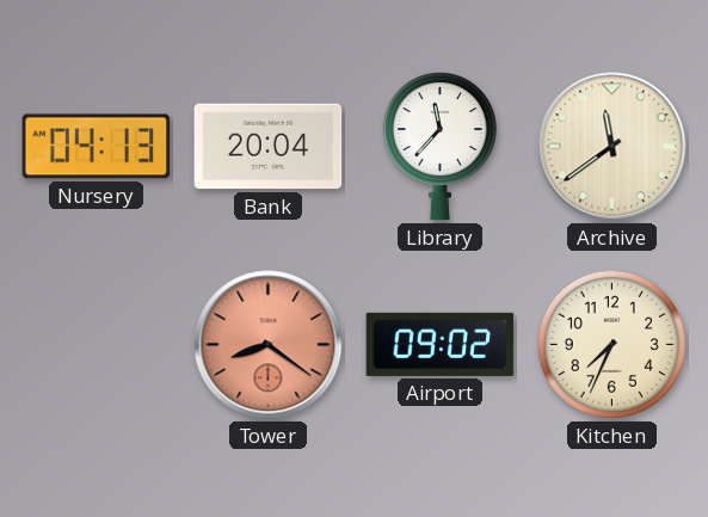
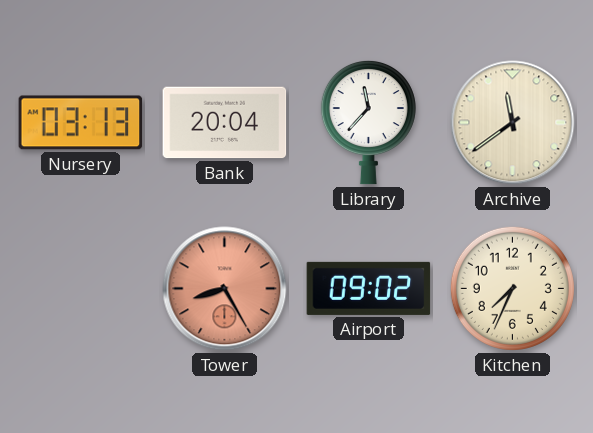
Nursery: 04:13 -> 03:13
Tower: 8:21 -> 8:25
